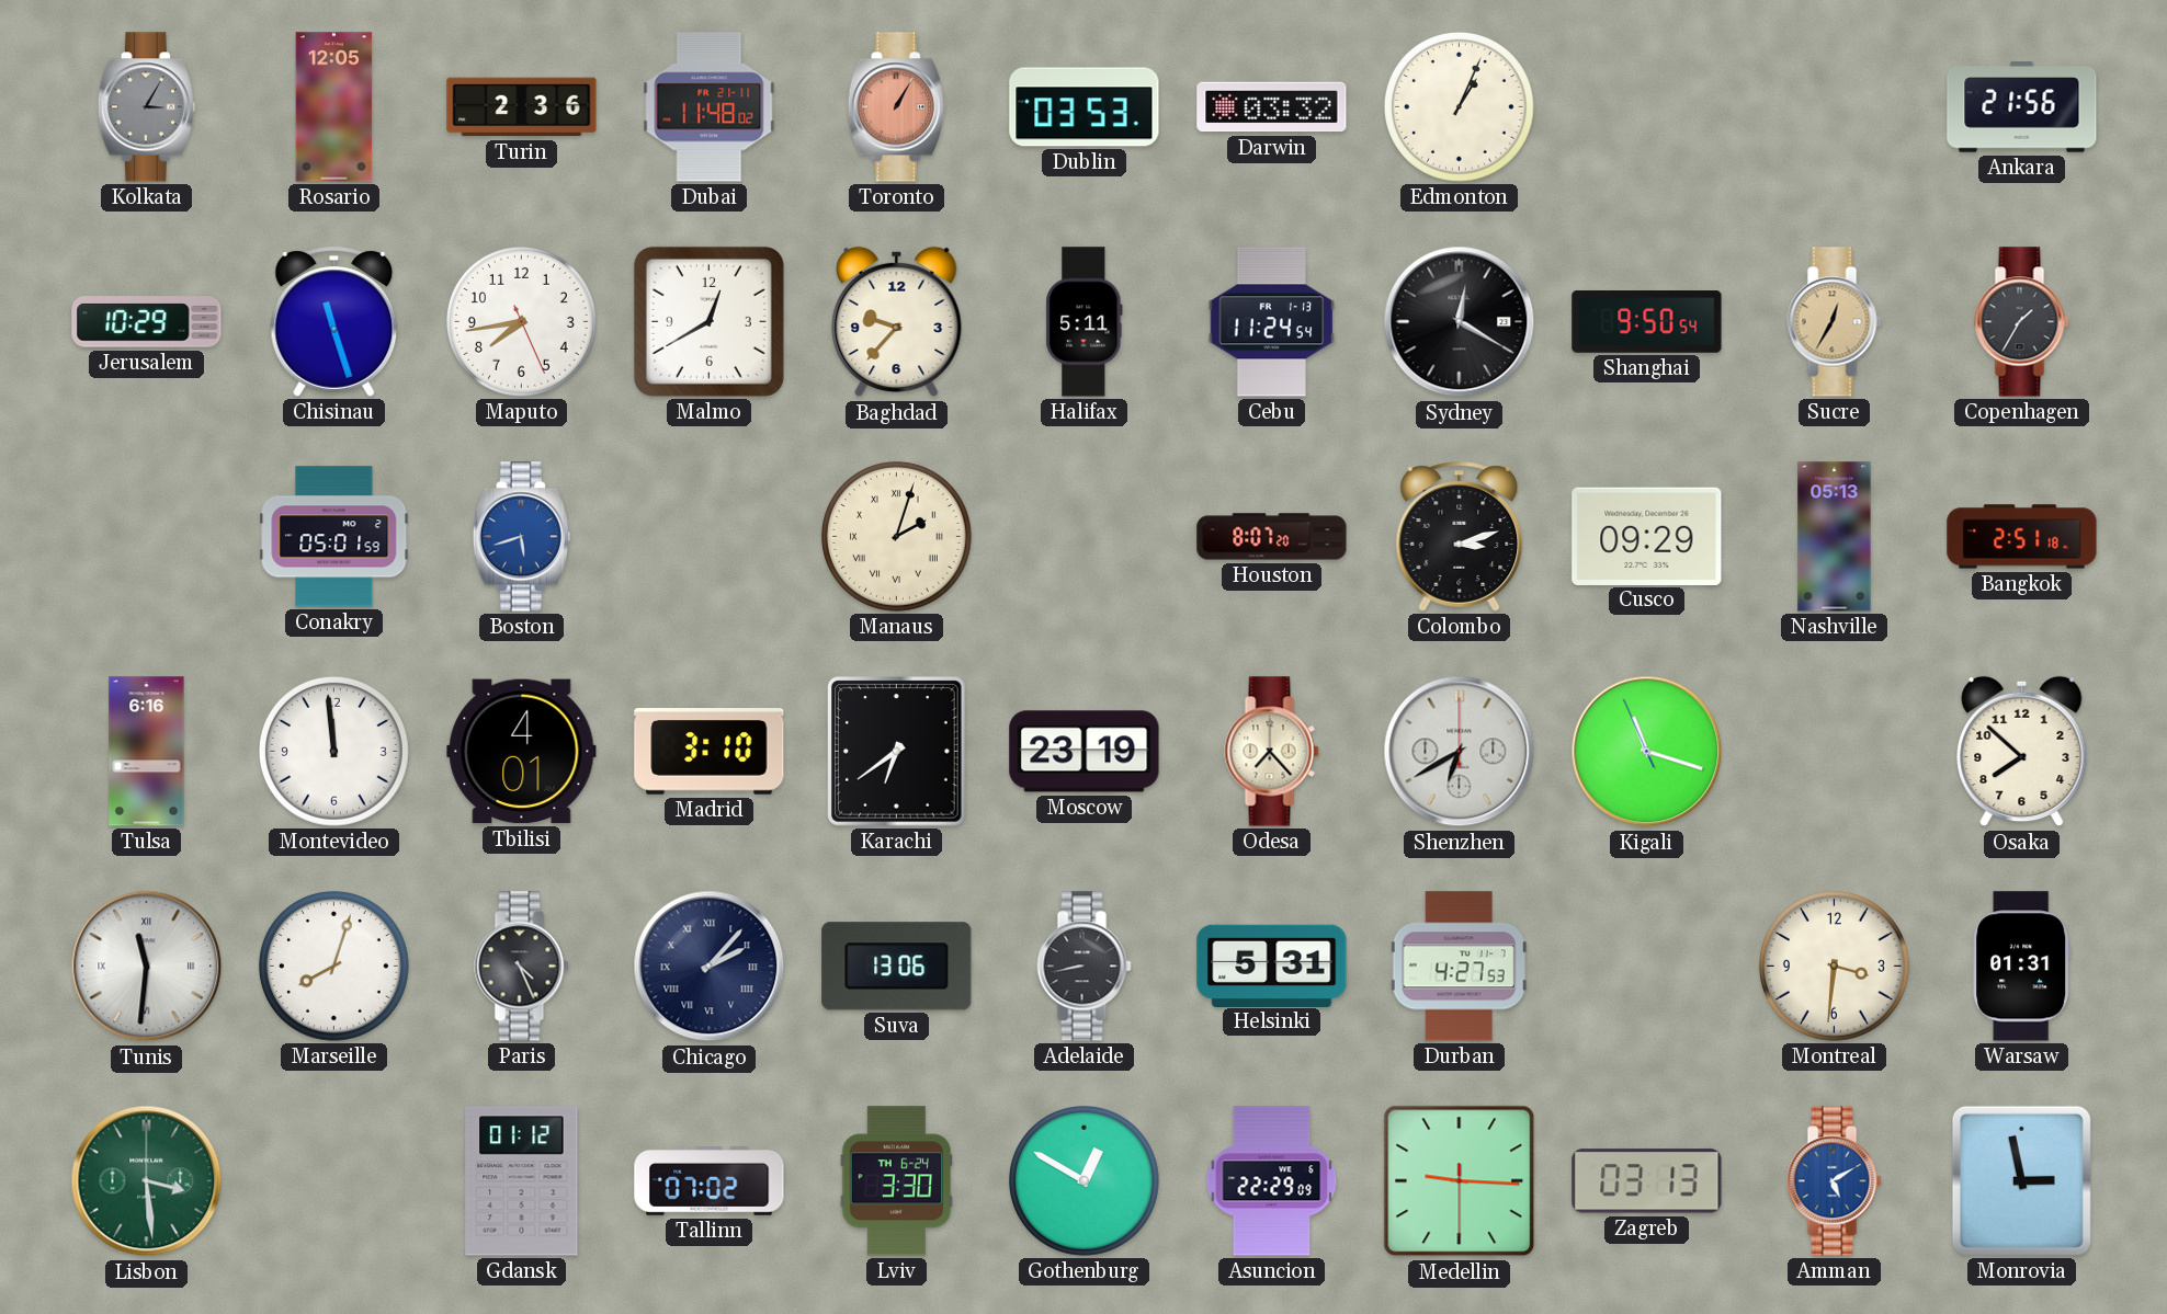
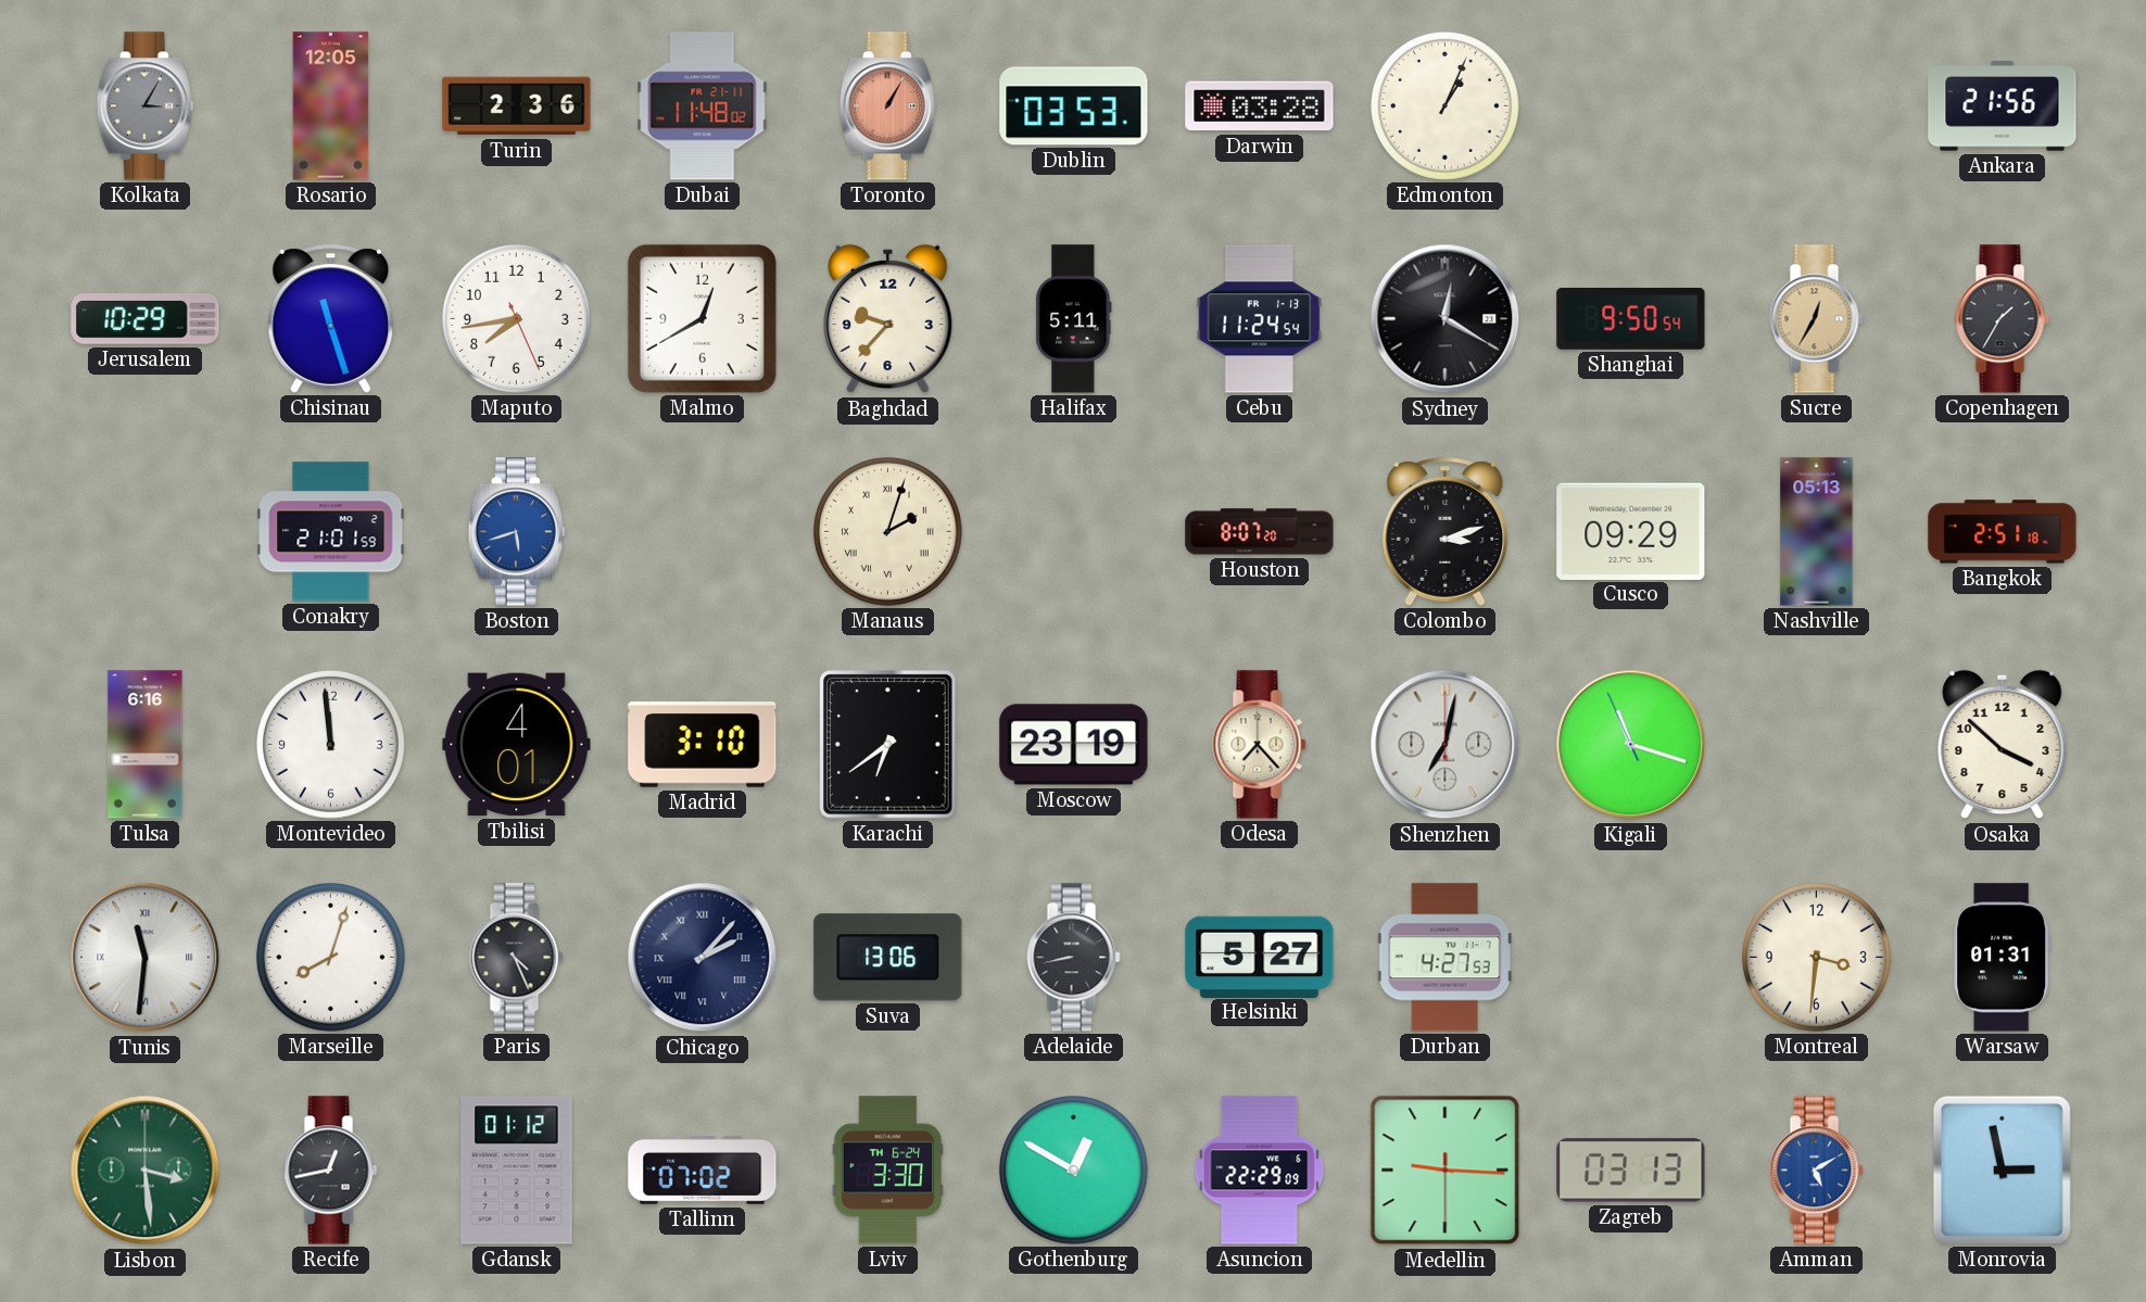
Darwin: 03:32 -> 03:28
Conakry: 05:01 -> 21:01
Shenzhen: 6:40 -> 7:02
Osaka: 7:52 -> 3:52
Helsinki: 5:31 -> 5:27
Recife: none -> 12:43
